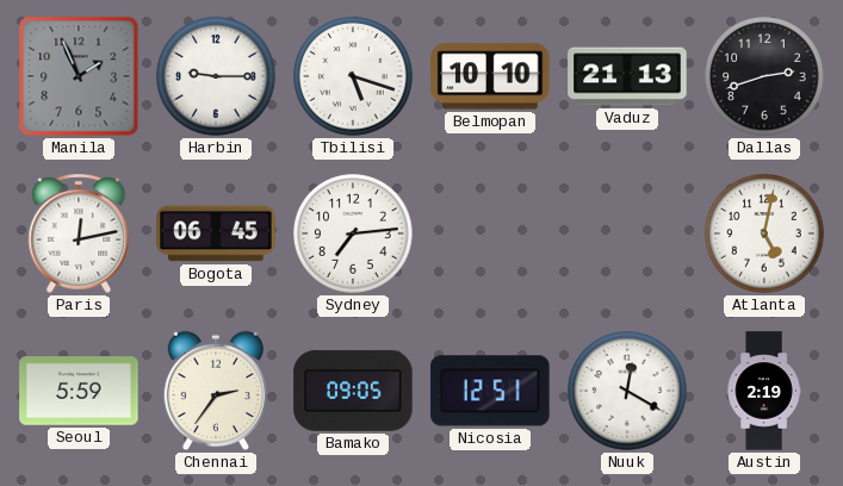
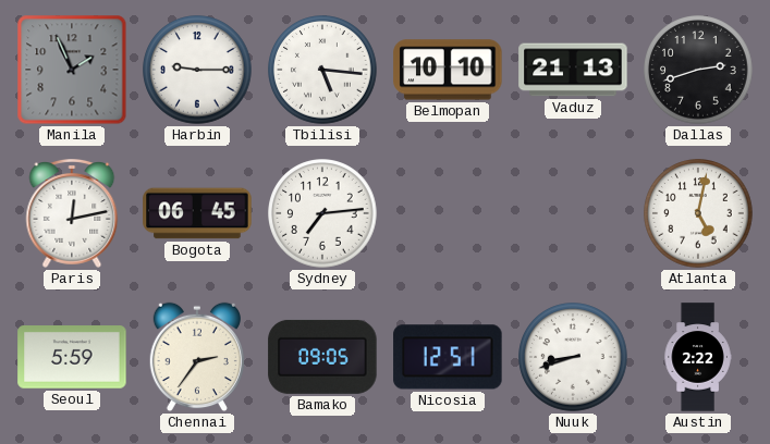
Tbilisi: 5:18 -> 5:16
Nuuk: 12:20 -> 8:42
Austin: 2:19 -> 2:22
